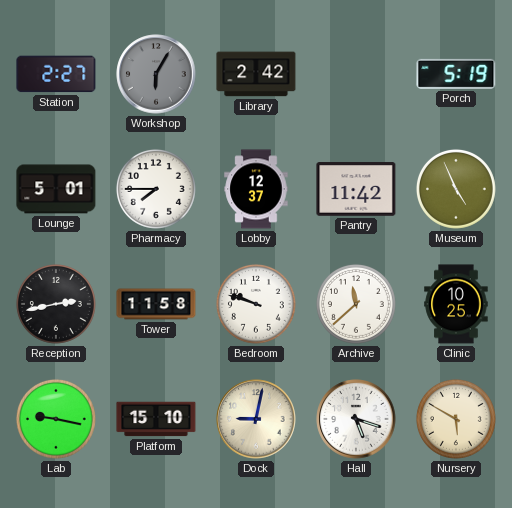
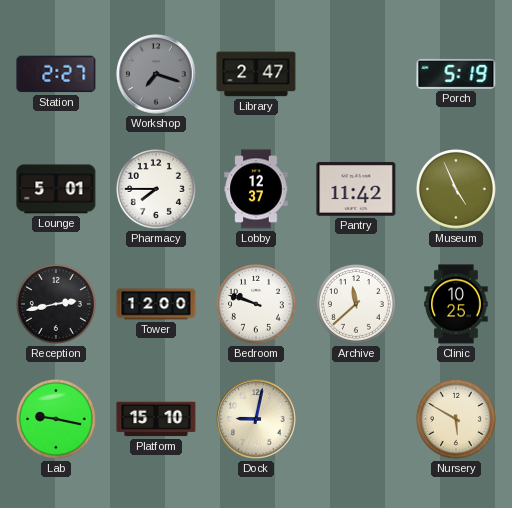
Workshop: 6:05 -> 7:18
Library: 2:42 -> 2:47
Tower: 11:58 -> 12:00
Hall: 5:18 -> none
